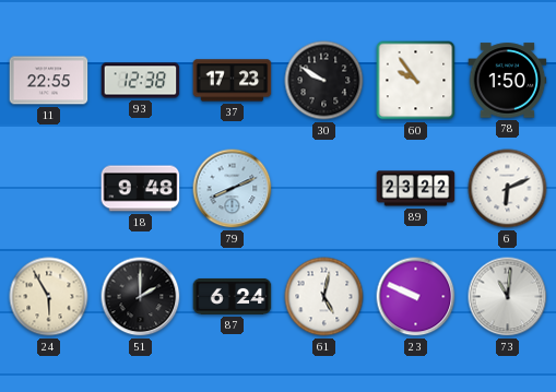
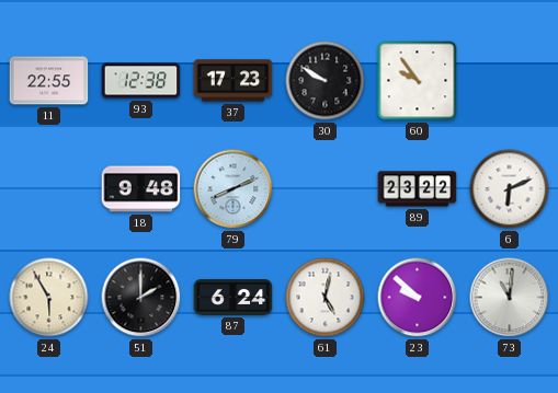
78: 1:50 -> none
23: 9:49 -> 9:52
